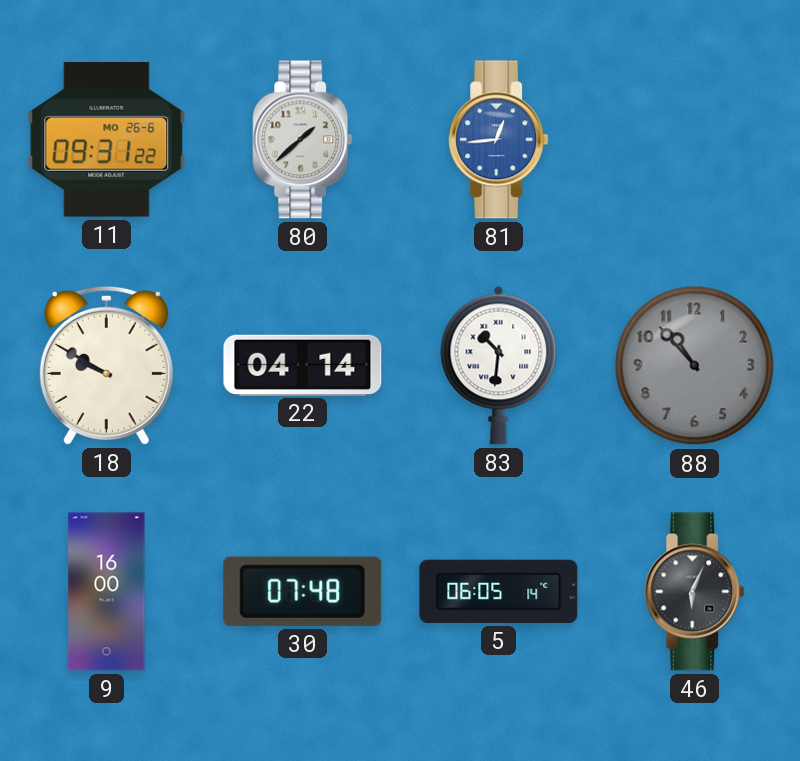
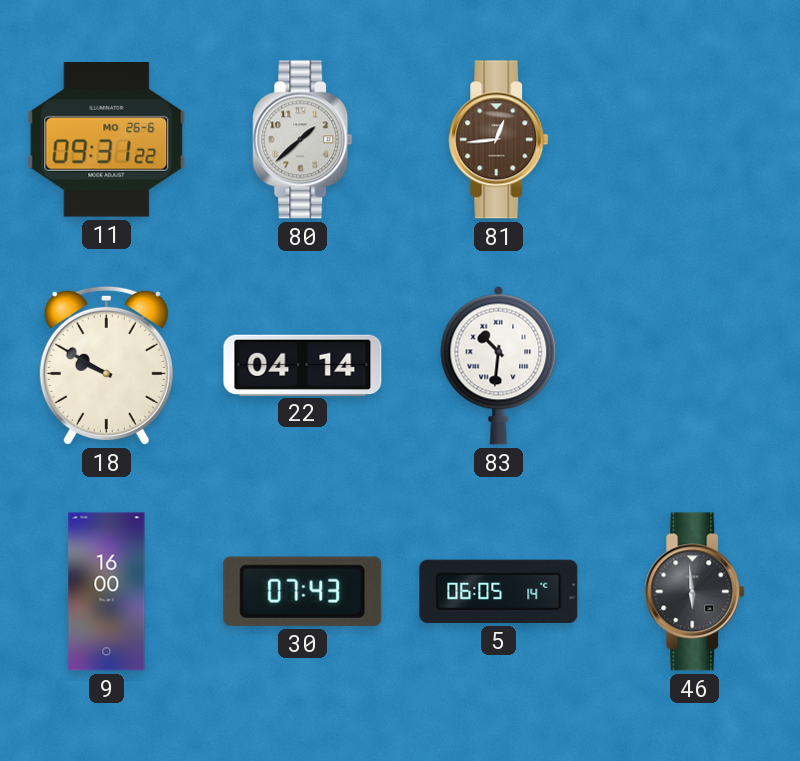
81 dial: blue -> brown
88: 10:53 -> none
30: 07:48 -> 07:43
46: 6:04 -> 5:59
